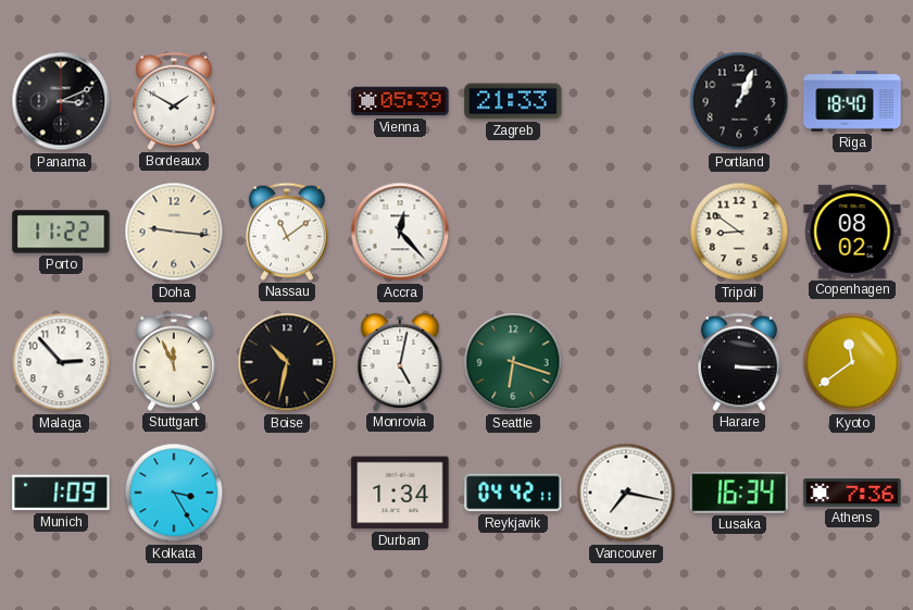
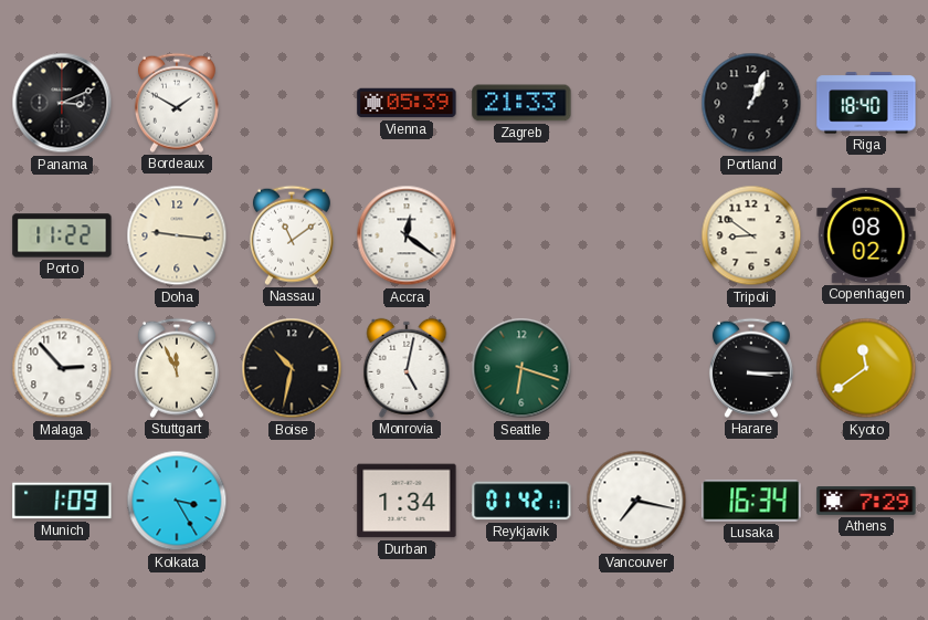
Accra: 12:23 -> 12:21
Reykjavik: 04:42 -> 01:42
Athens: 7:36 -> 7:29
